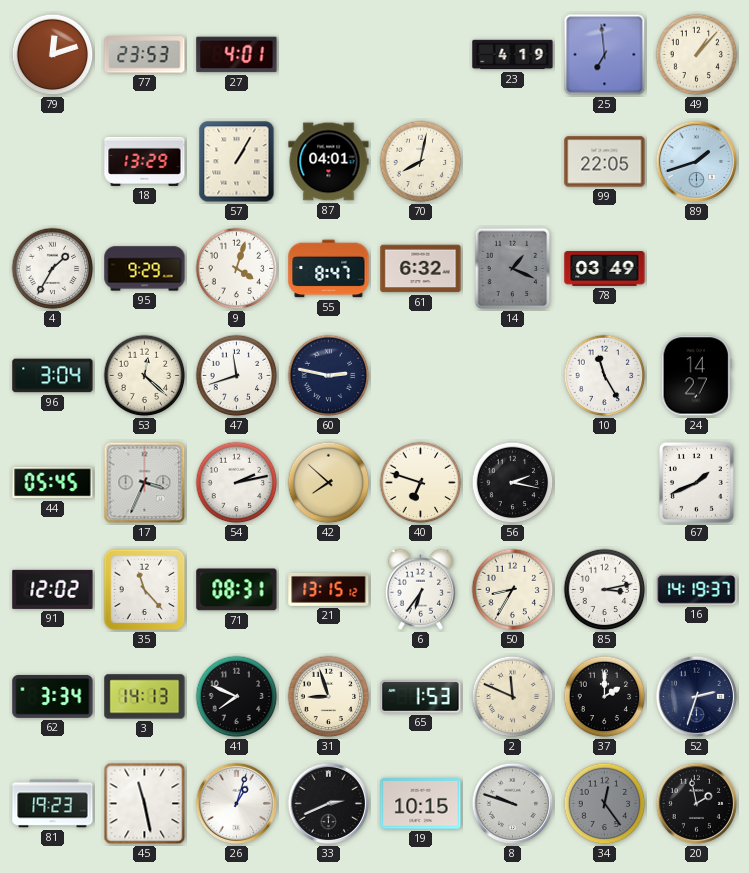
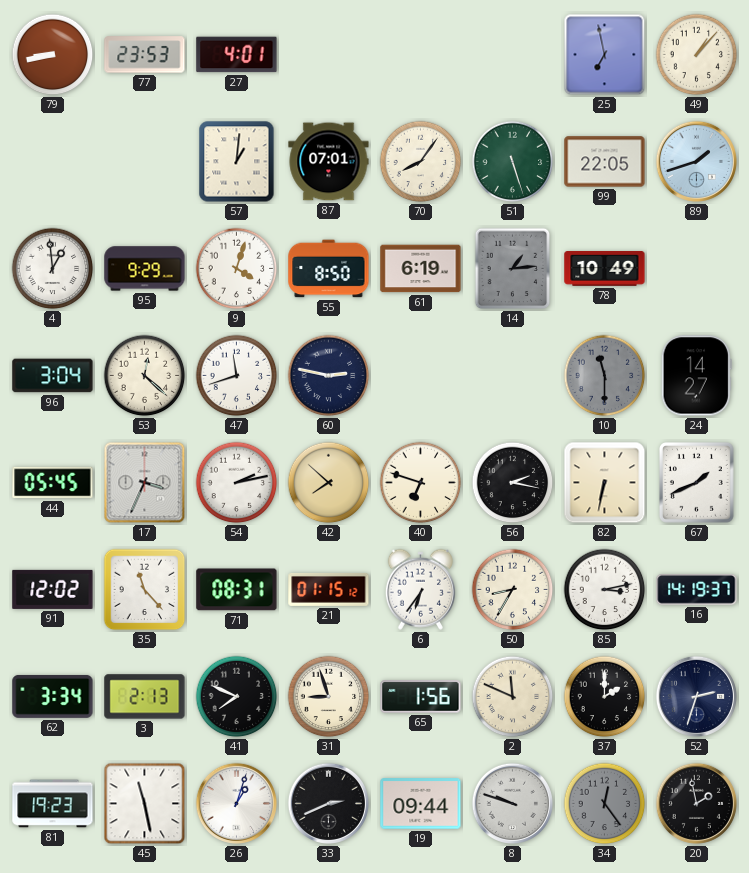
79: 12:12 -> 8:43
23: 4:19 -> none
25: 6:59 -> 6:58
18: 13:29 -> none
57: 1:05 -> 1:01
87: 04:01 -> 07:01
70: 8:02 -> 8:06
51: none -> 5:27
4: 1:35 -> 12:59
55: 8:47 -> 8:50
61: 6:32 -> 6:19
14: 1:19 -> 1:14
78: 03:49 -> 10:49
10: 11:25 -> 11:30
10 dial: white -> grey
82: none -> 6:32
21: 13:15 -> 01:15
3: 14:13 -> 2:13
65: 1:53 -> 1:56
19: 10:15 -> 09:44
